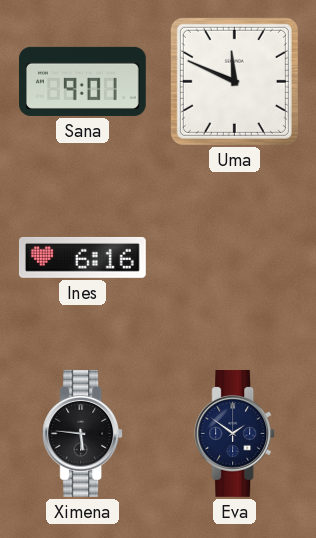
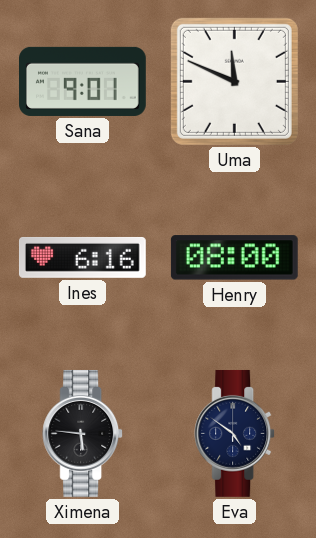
Henry: none -> 08:00
Eva: 1:51 -> 4:51
